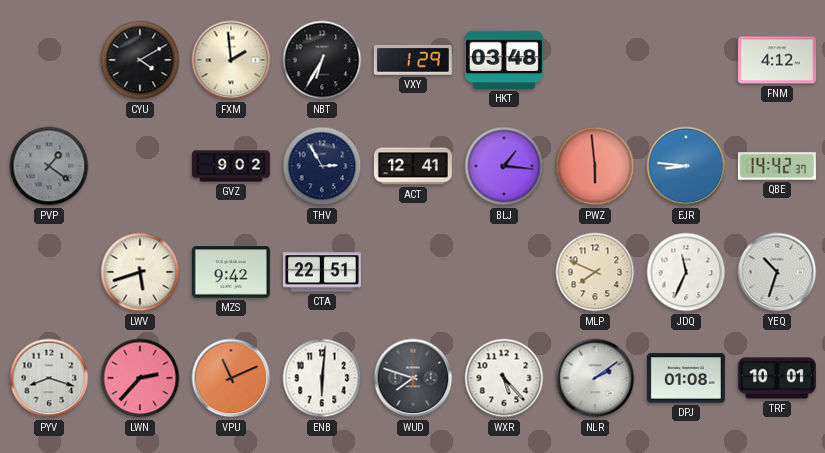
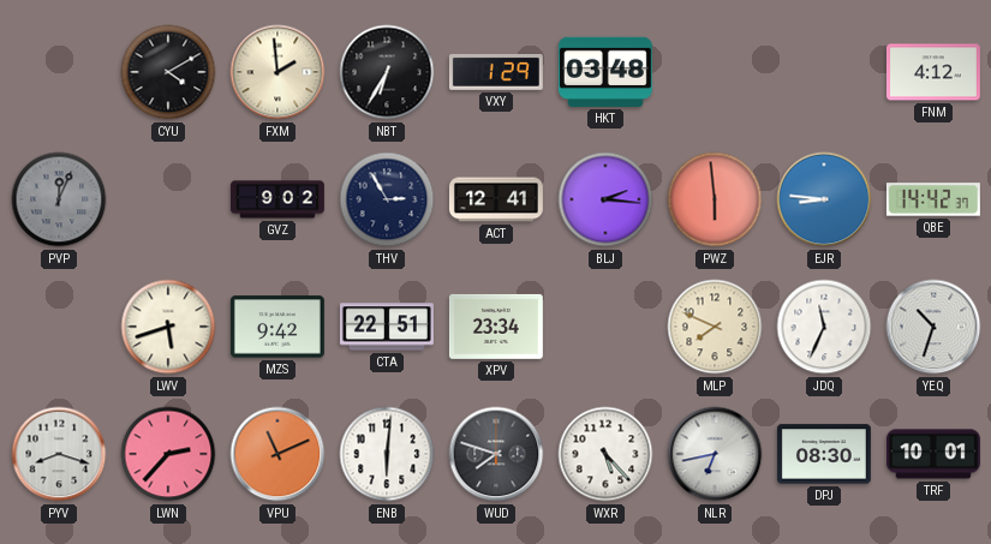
PVP: 1:21 -> 12:04
BLJ: 1:16 -> 2:16
XPV: none -> 23:34
NLR: 2:09 -> 6:43
DPJ: 01:08 -> 08:30
